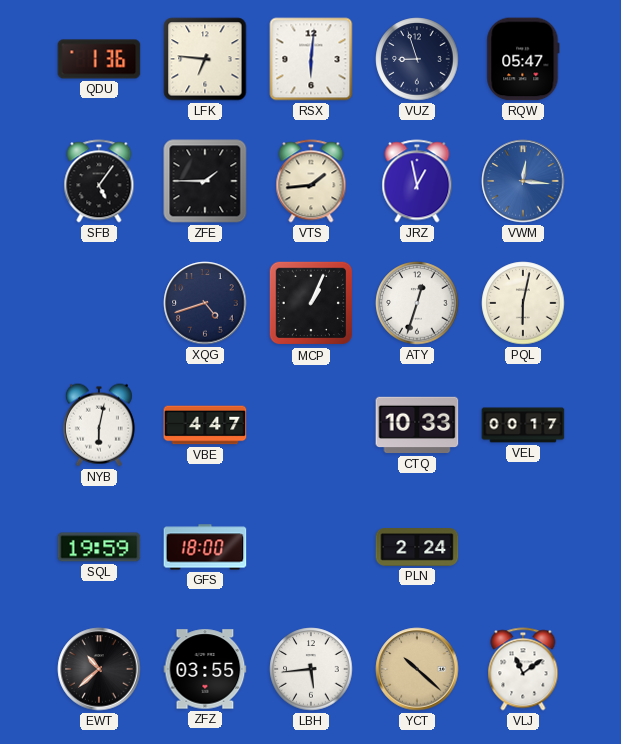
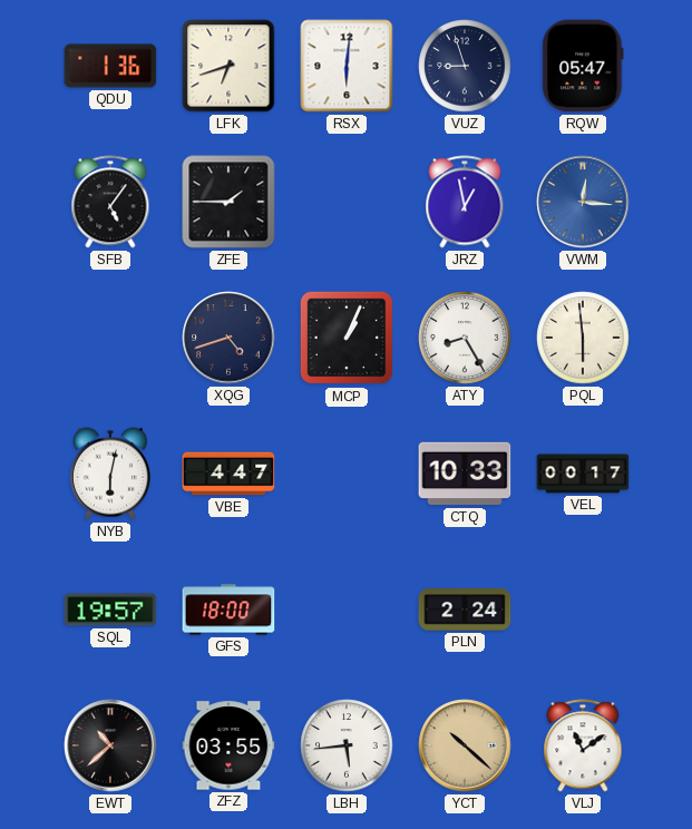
LFK: 6:46 -> 6:42
VTS: 1:44 -> none
ATY: 12:33 -> 8:25
PQL: 6:02 -> 5:59
SQL: 19:59 -> 19:57
